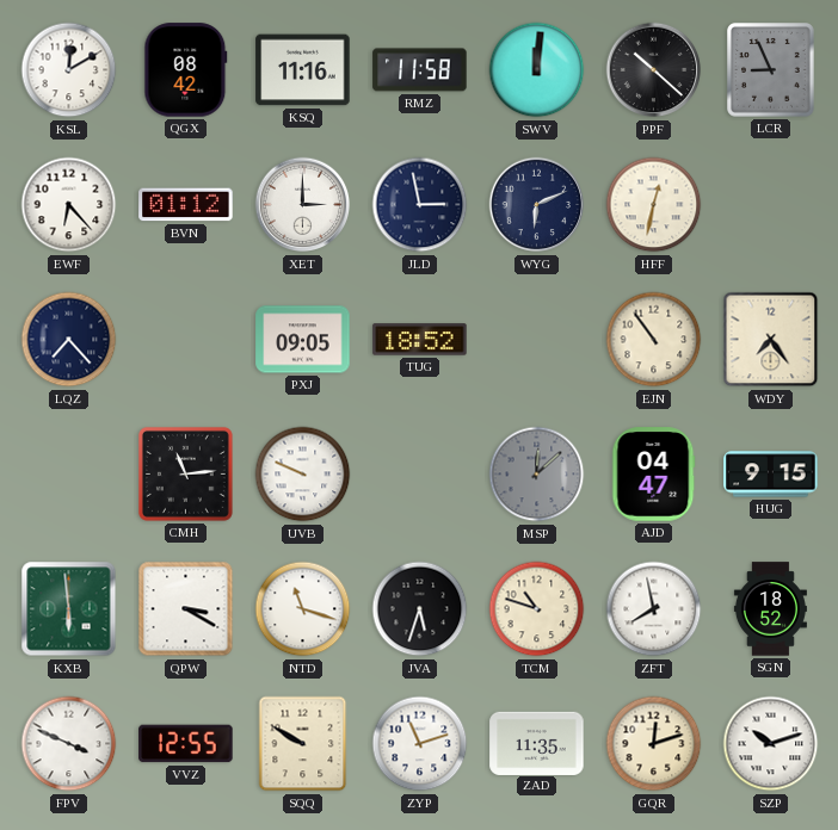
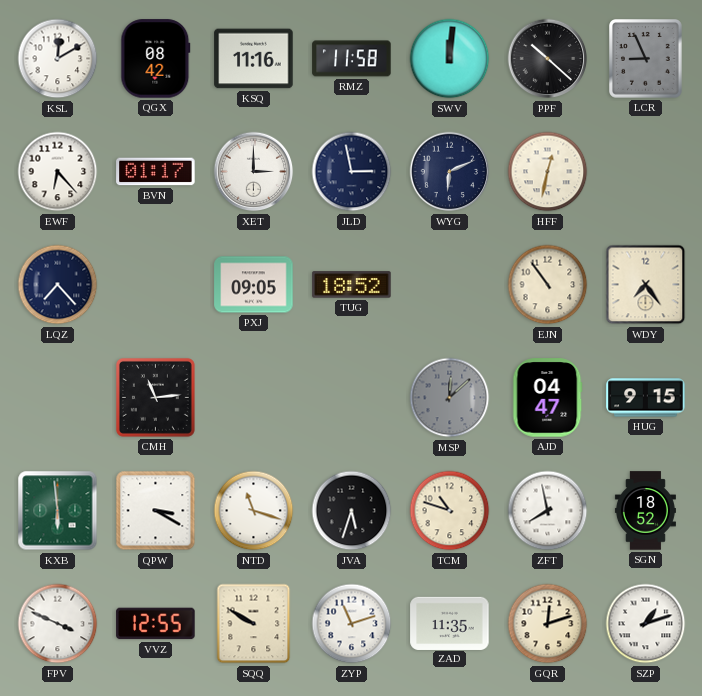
BVN: 01:12 -> 01:17
UVB: 9:49 -> none
SZP: 10:12 -> 1:12
